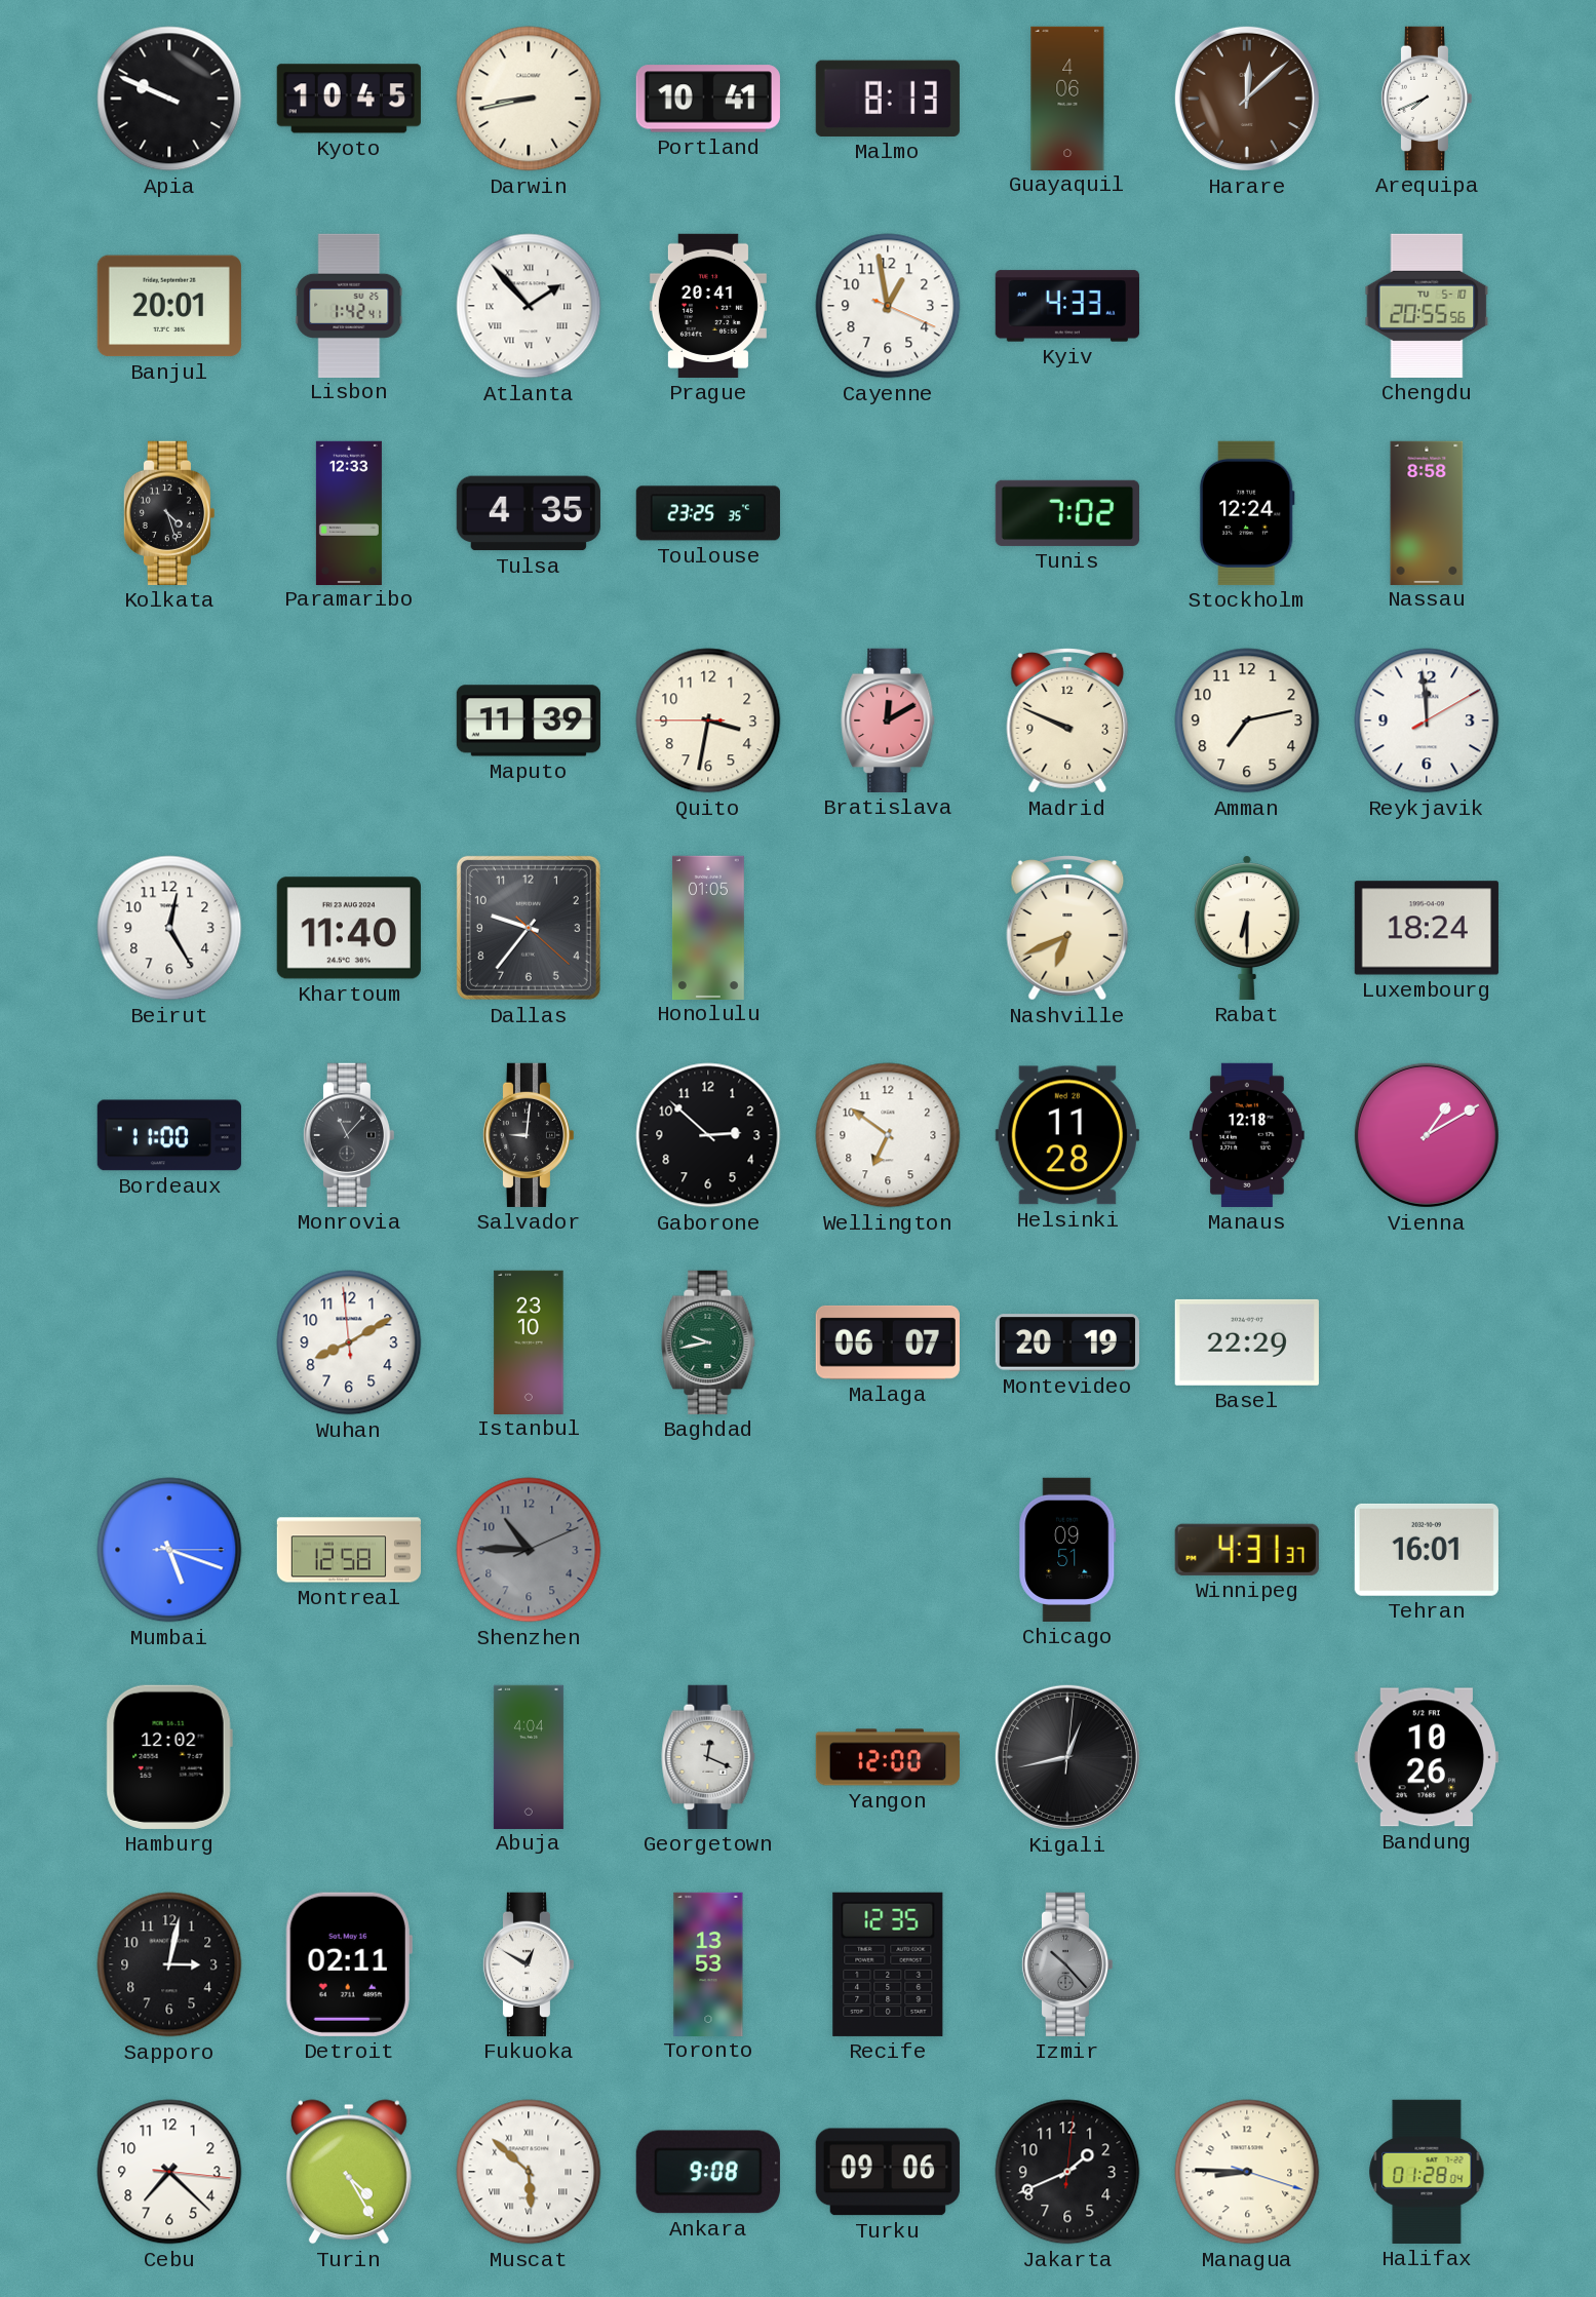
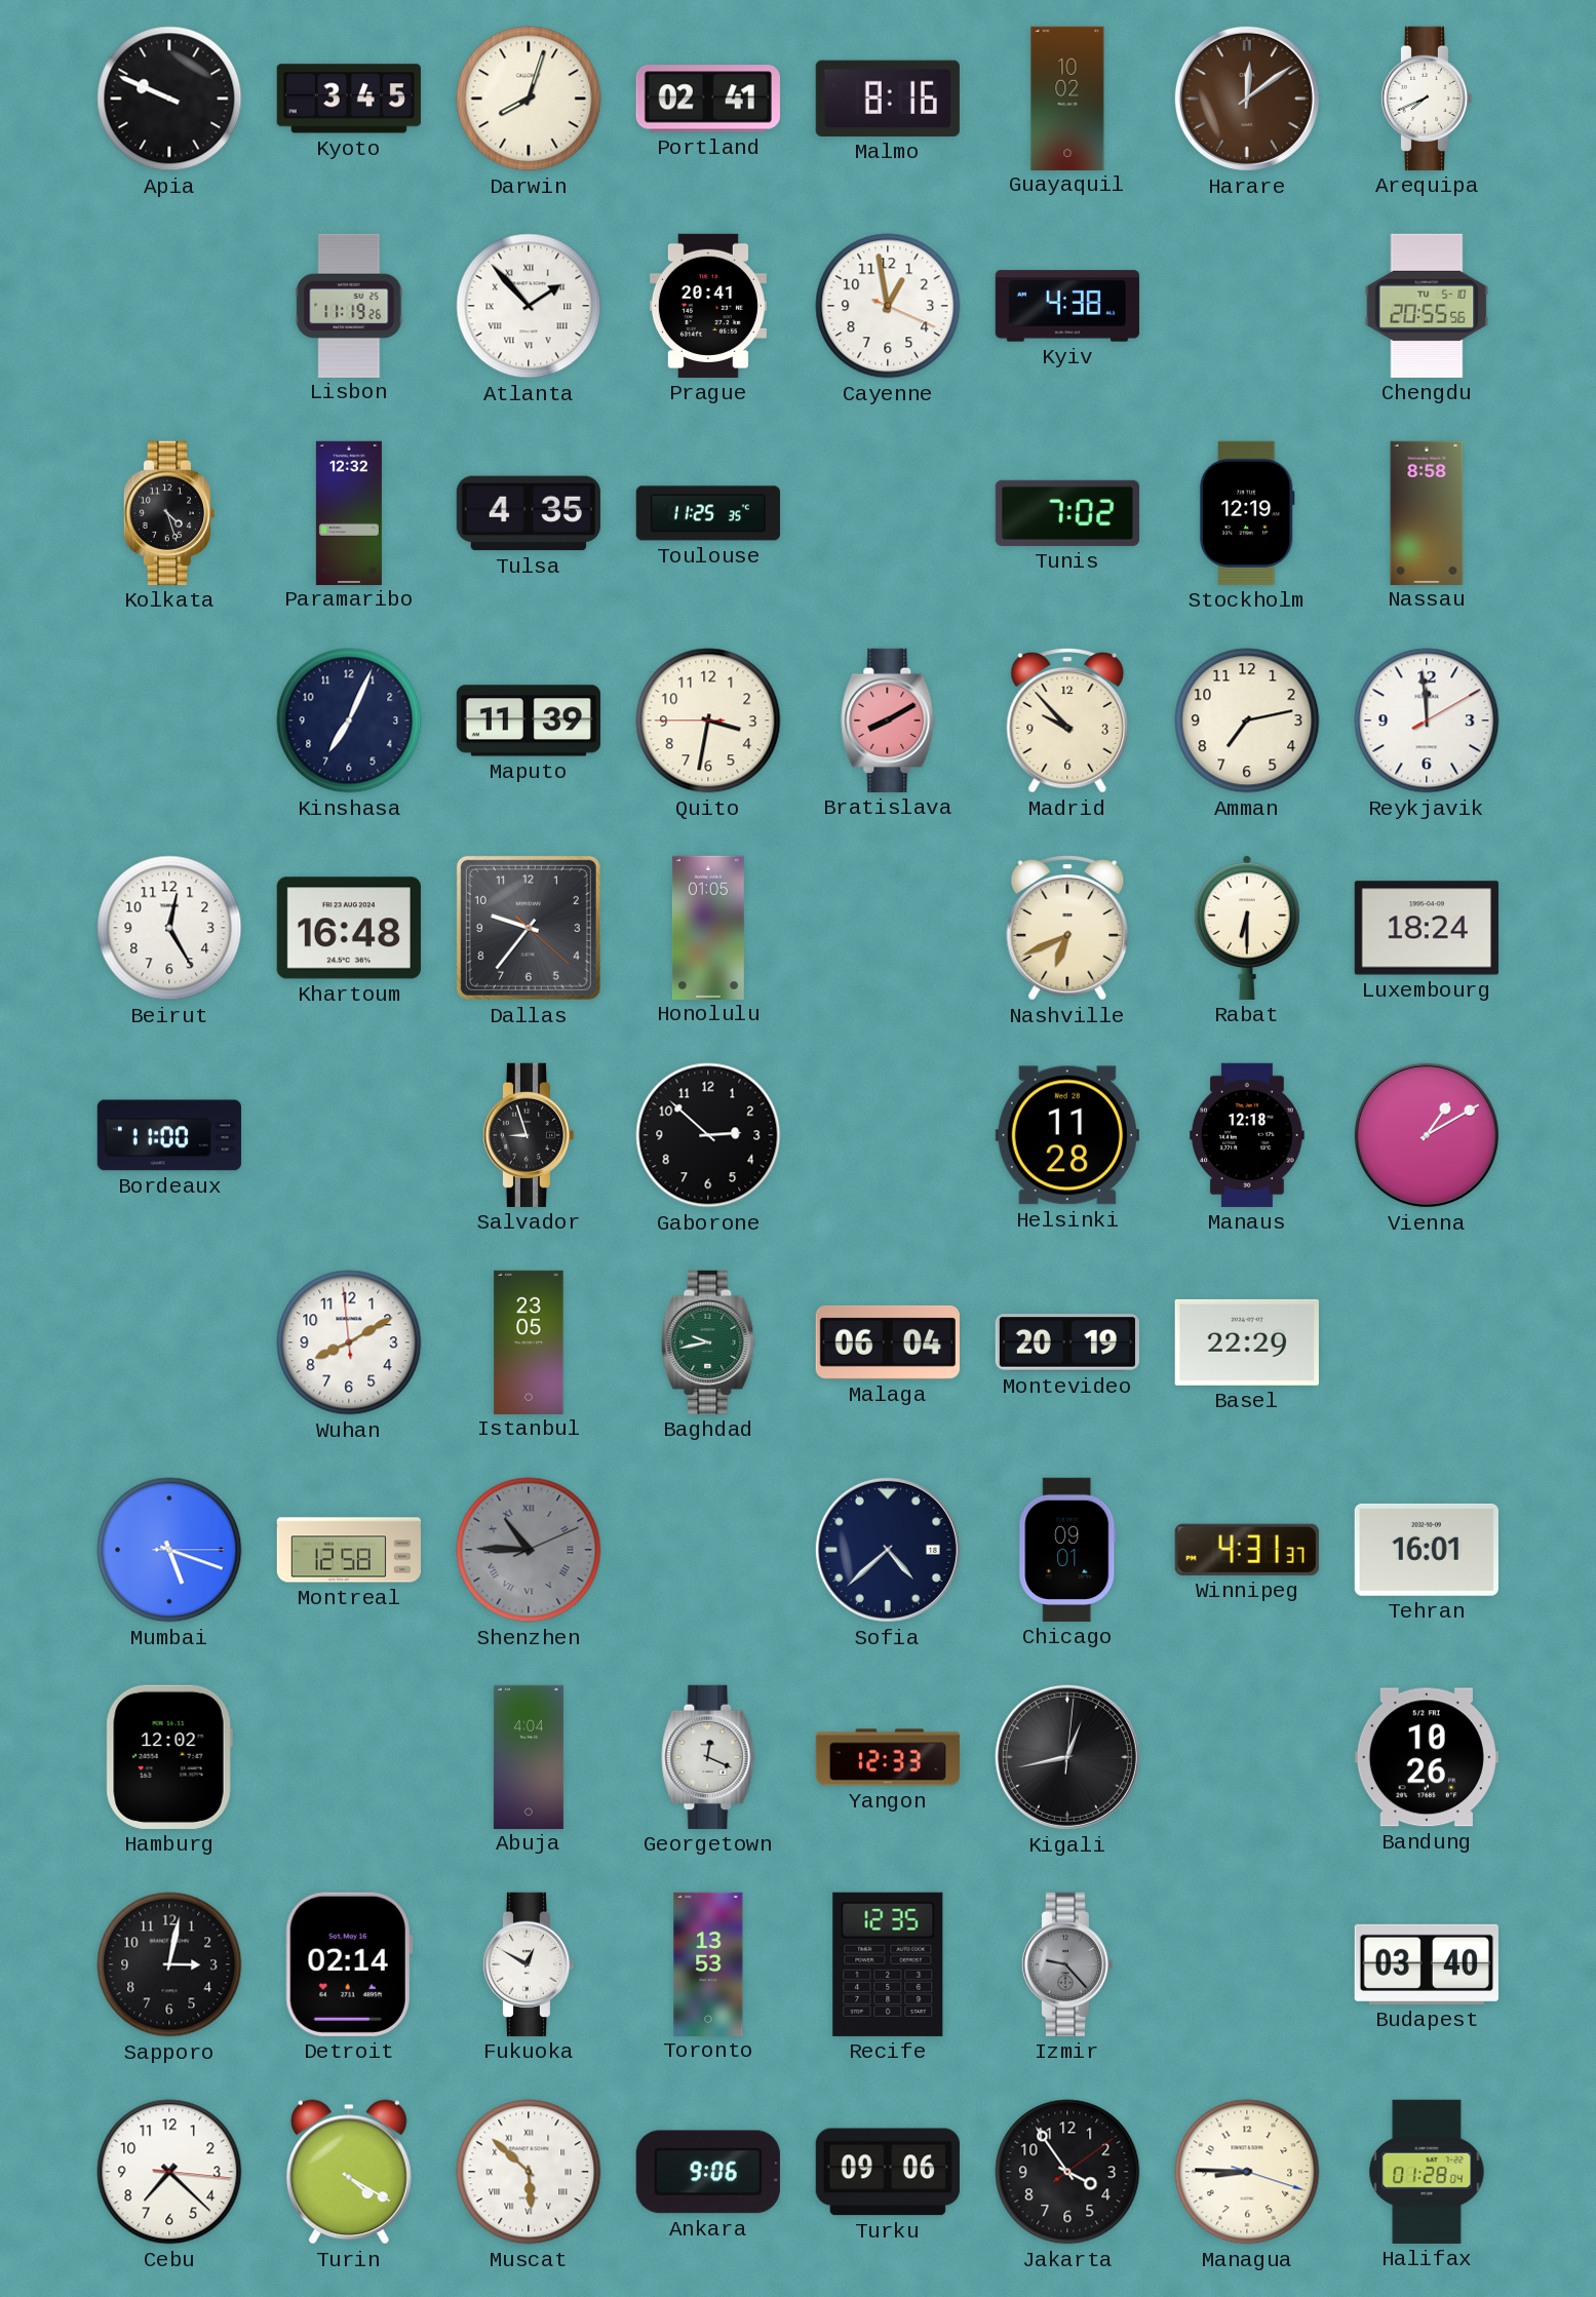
Kyoto: 10:45 -> 3:45
Darwin: 8:43 -> 8:03
Portland: 10:41 -> 02:41
Malmo: 8:13 -> 8:16
Guayaquil: 4:06 -> 10:02
Harare: 12:08 -> 12:09
Banjul: 20:01 -> none
Lisbon: 1:42 -> 11:19
Kyiv: 4:33 -> 4:38
Paramaribo: 12:33 -> 12:32
Toulouse: 23:25 -> 11:25
Stockholm: 12:24 -> 12:19
Kinshasa: none -> 7:04
Bratislava: 12:10 -> 8:10
Madrid: 9:49 -> 9:53
Khartoum: 11:40 -> 16:48
Monrovia: 11:07 -> none
Salvador: 9:01 -> 8:57
Wellington: 6:51 -> none
Istanbul: 23:10 -> 23:05
Malaga: 06:07 -> 06:04
Shenzhen numerals: Arabic -> Roman
Sofia: none -> 4:38
Chicago: 09:51 -> 09:01
Yangon: 12:00 -> 12:33
Detroit: 02:11 -> 02:14
Izmir: 10:23 -> 9:23
Budapest: none -> 03:40
Turin: 4:25 -> 4:20
Ankara: 9:08 -> 9:06
Jakarta: 1:41 -> 3:54
